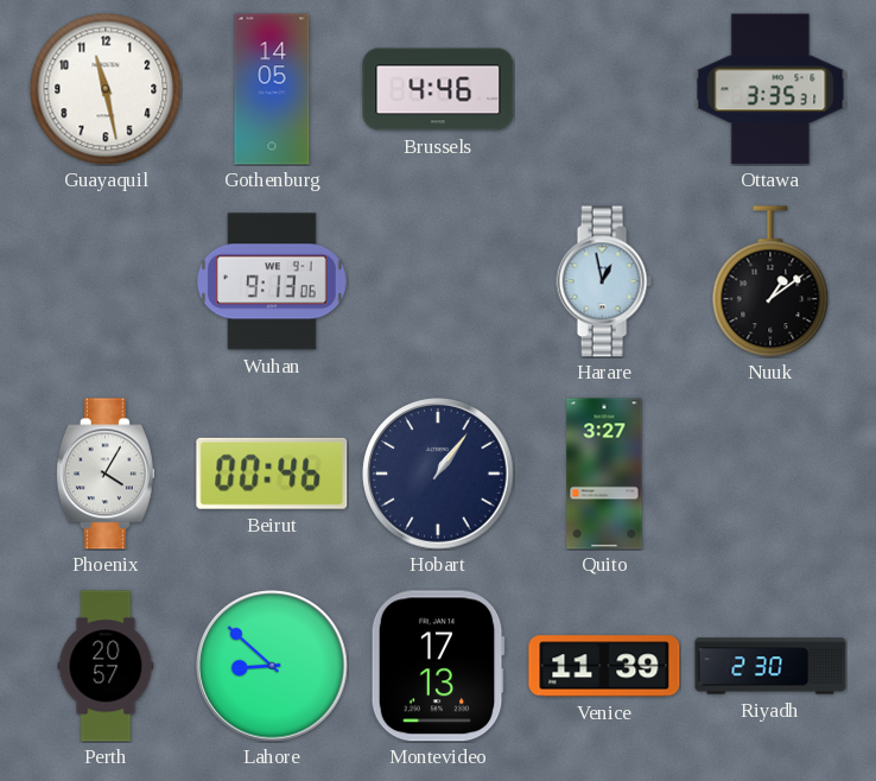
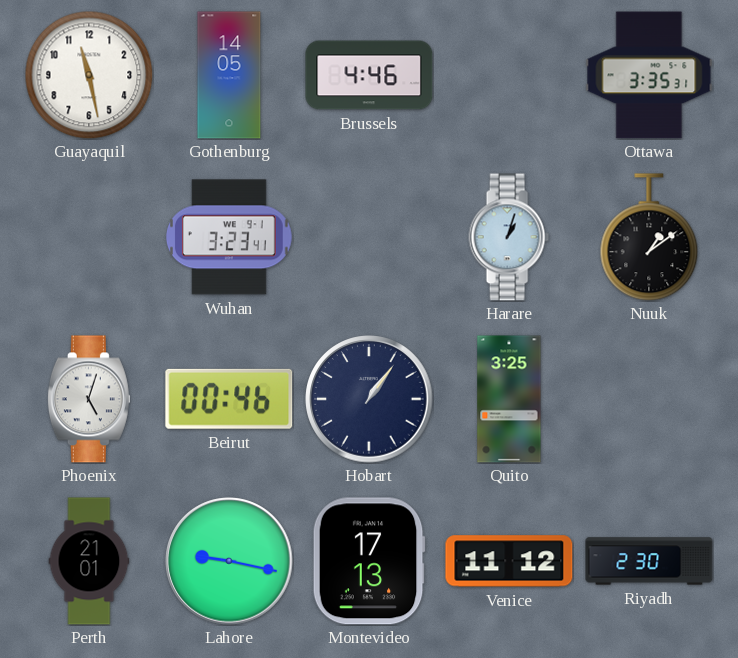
Wuhan: 9:13 -> 3:23
Harare: 12:58 -> 1:03
Phoenix: 4:05 -> 5:03
Quito: 3:27 -> 3:25
Perth: 20:57 -> 21:01
Lahore: 8:52 -> 9:17
Venice: 11:39 -> 11:12
